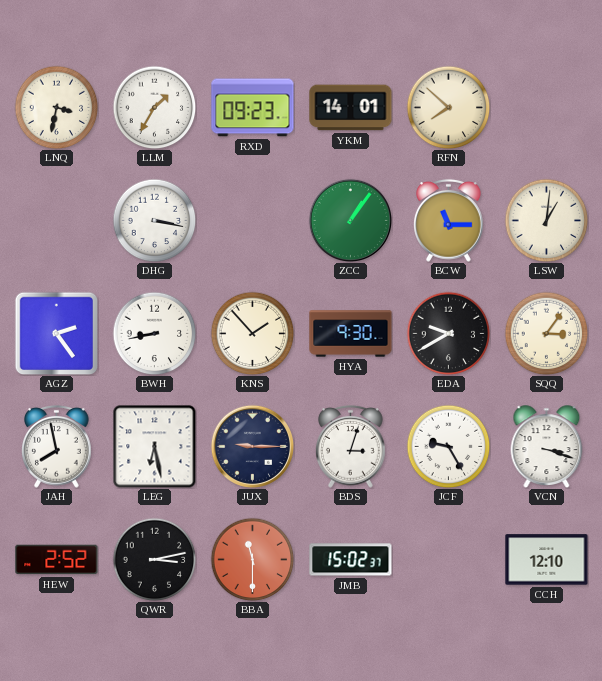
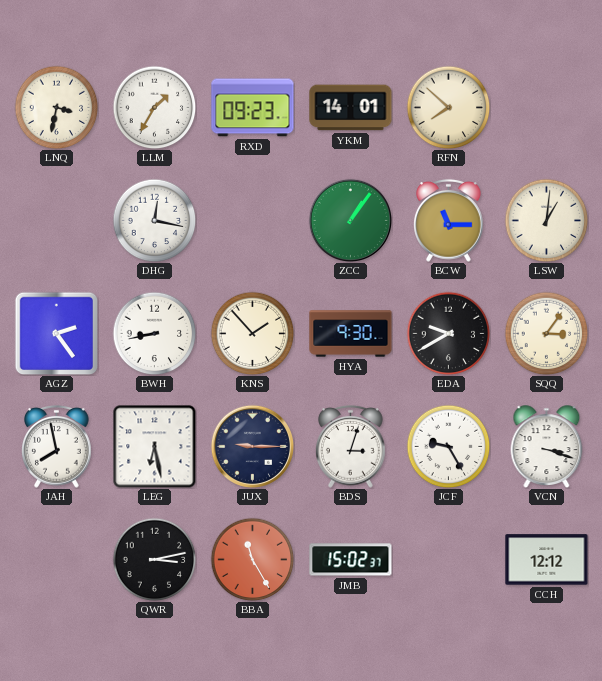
DHG: 3:17 -> 12:17
HEW: 2:52 -> none
BBA: 11:30 -> 11:25
CCH: 12:10 -> 12:12
